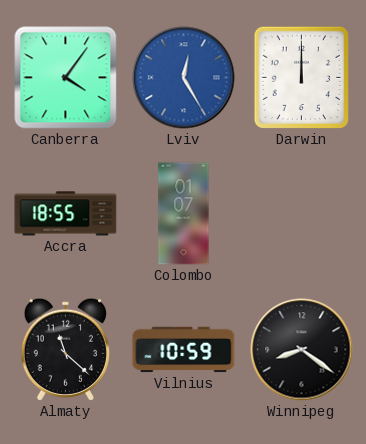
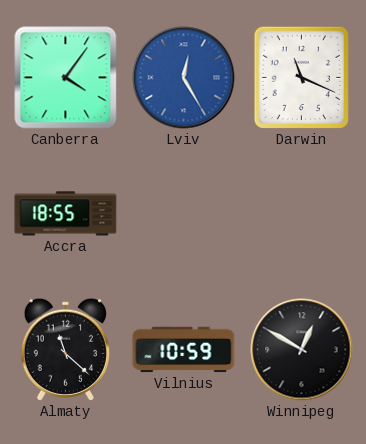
Darwin: 12:00 -> 11:19
Colombo: 01:07 -> none
Winnipeg: 8:21 -> 12:50
